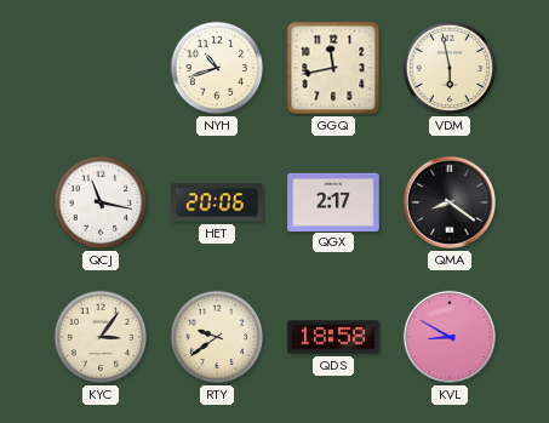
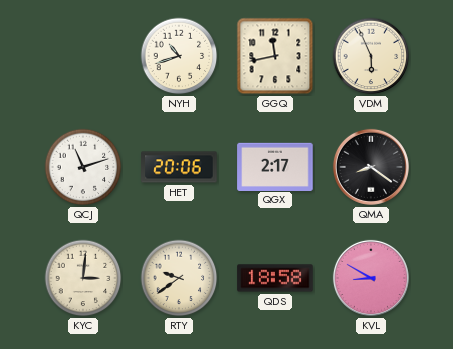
VDM: 5:58 -> 5:56
QCJ: 11:17 -> 11:12
KYC: 3:06 -> 3:01
